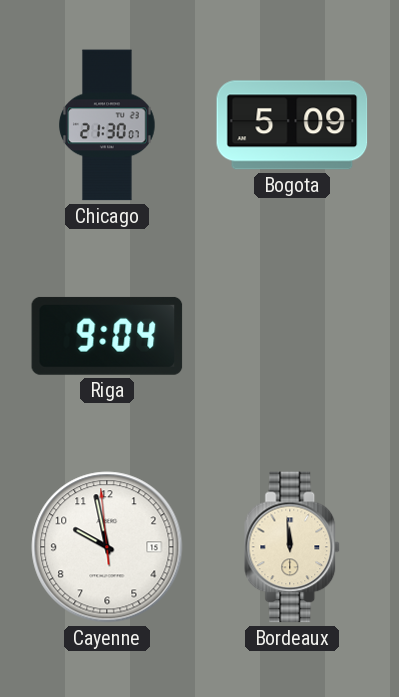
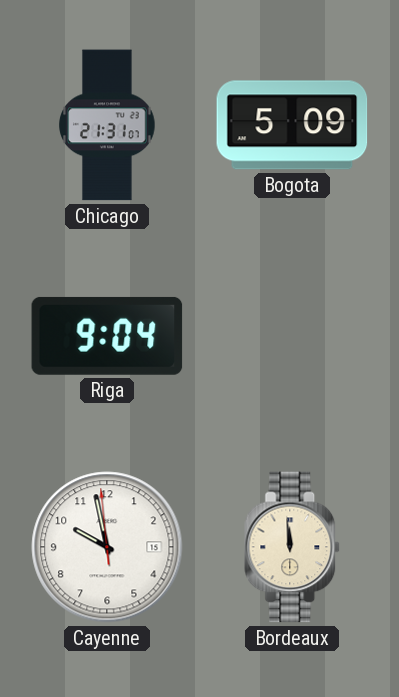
Chicago: 21:30 -> 21:31
